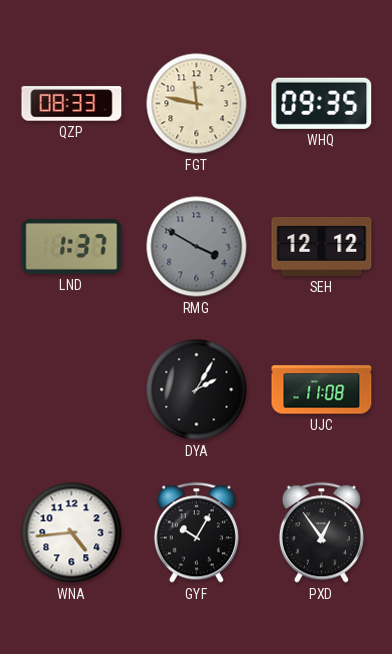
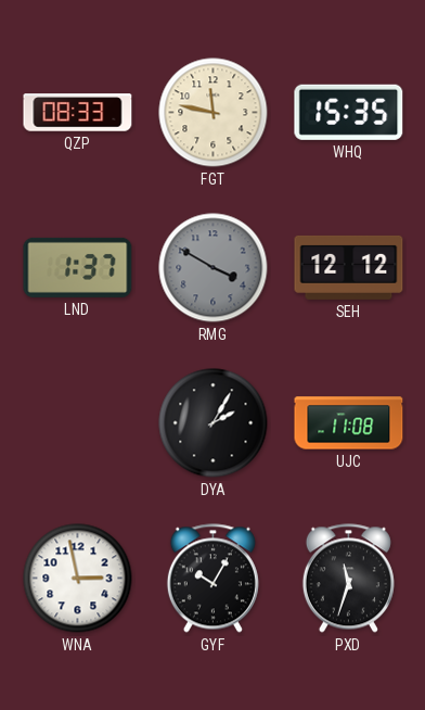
WHQ: 09:35 -> 15:35
WNA: 4:44 -> 2:58
PXD: 12:54 -> 11:33
